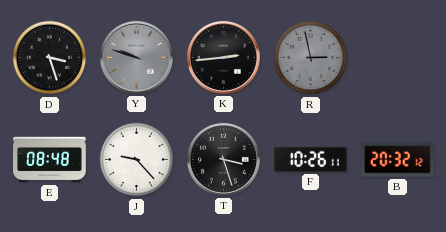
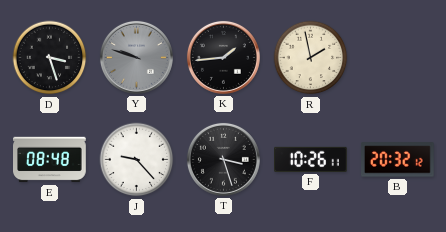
K: 2:44 -> 1:44
R: 2:58 -> 1:58
R dial: grey -> cream
